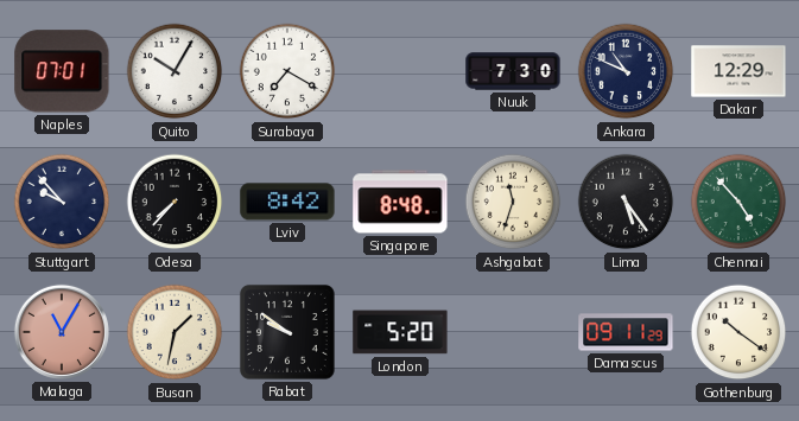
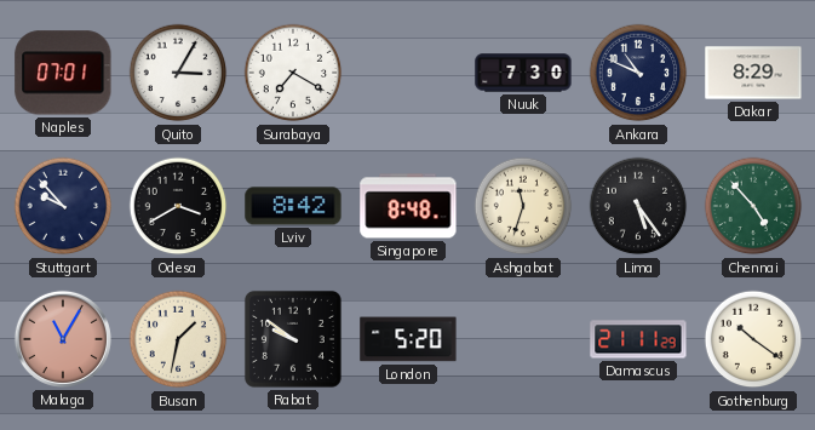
Quito: 10:05 -> 3:05
Dakar: 12:29 -> 8:29
Odesa: 7:37 -> 3:40
Damascus: 09:11 -> 21:11
